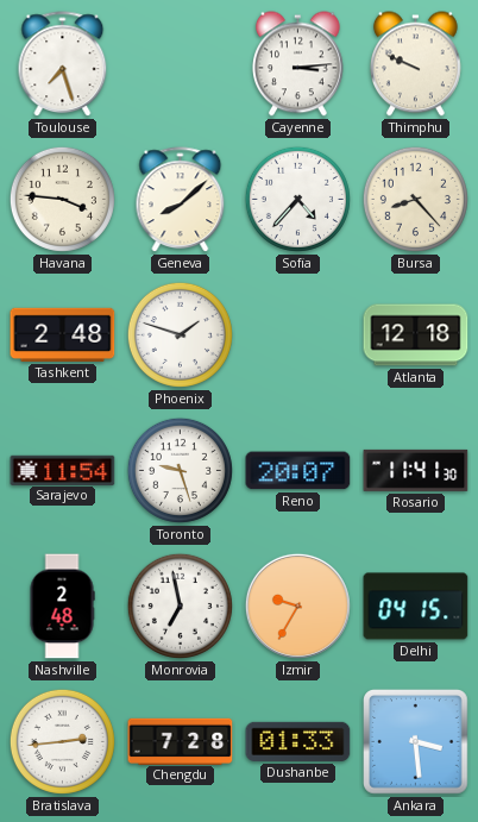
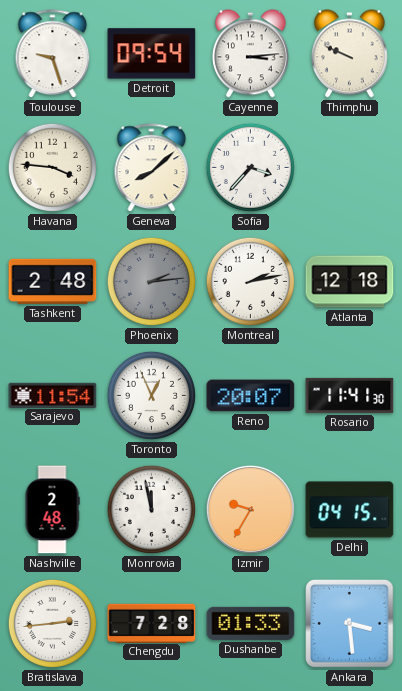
Toulouse: 7:27 -> 9:27
Detroit: none -> 09:54
Sofia: 4:37 -> 3:37
Bursa: 8:23 -> none
Phoenix: 1:48 -> 2:14
Phoenix dial: white -> grey
Montreal: none -> 2:13
Toronto: 9:27 -> 12:56
Monrovia: 6:58 -> 11:58
